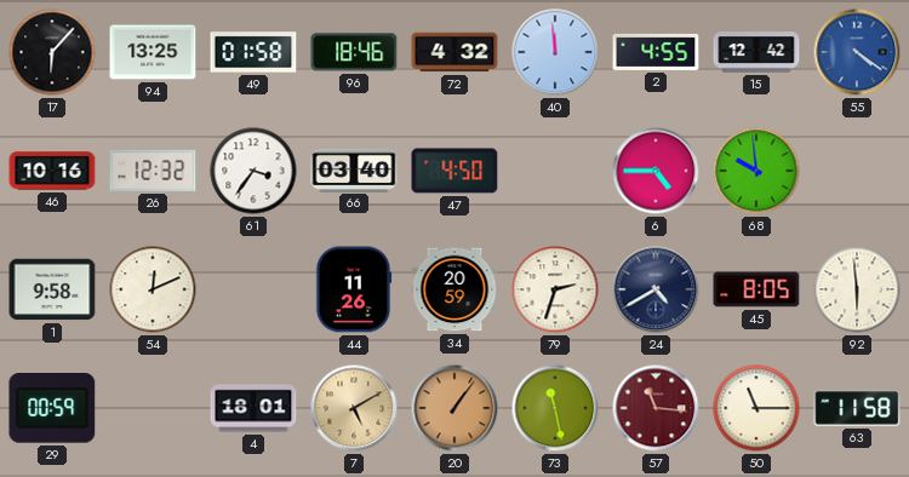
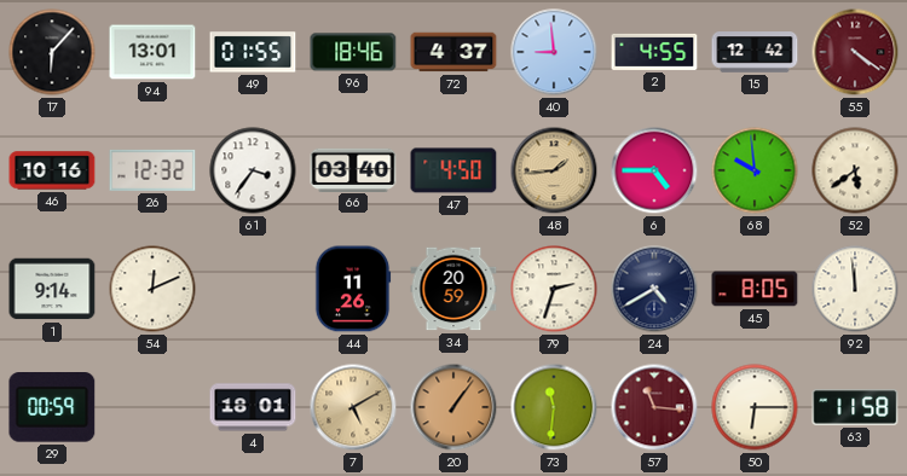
94: 13:25 -> 13:01
49: 01:58 -> 01:55
72: 4:32 -> 4:37
40: 11:59 -> 8:59
55 dial: blue -> burgundy
48: none -> 1:44
52: none -> 5:39
1: 9:58 -> 9:14
92: 5:59 -> 11:59
73: 11:28 -> 11:31
50: 11:15 -> 6:15
